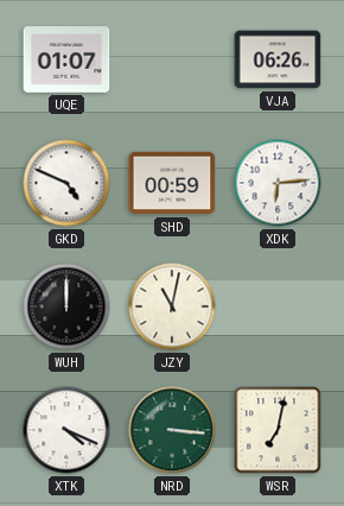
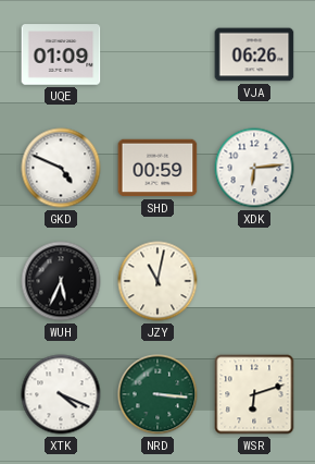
UQE: 01:07 -> 01:09
WUH: 12:00 -> 5:34
WSR: 7:02 -> 6:12
